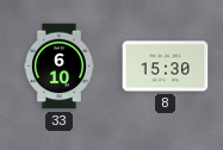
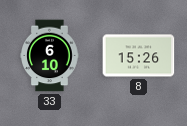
8: 15:30 -> 15:26
